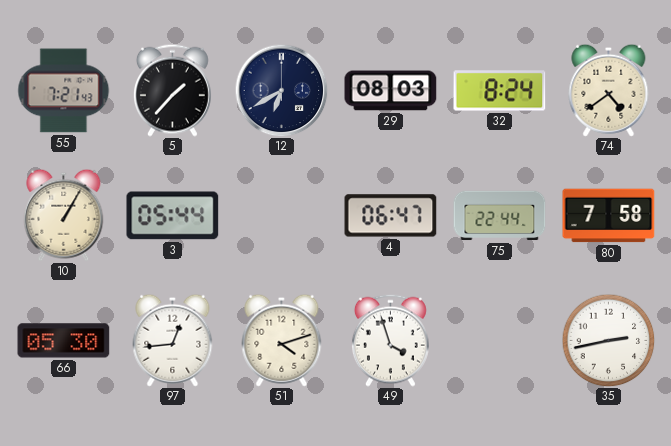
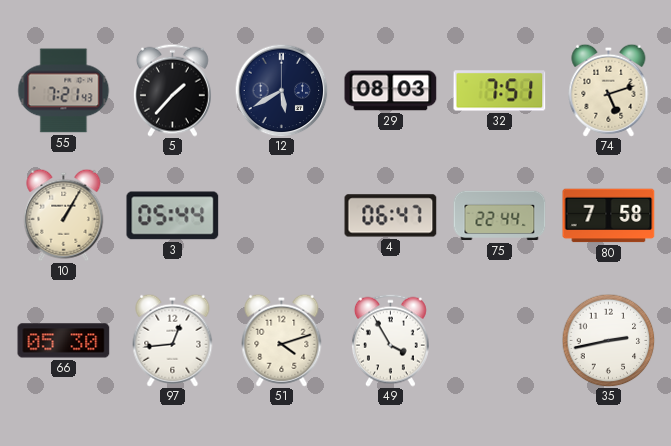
12: 6:40 -> 5:40
32: 8:24 -> 7:51
74: 4:39 -> 5:12
49: 3:57 -> 3:55
